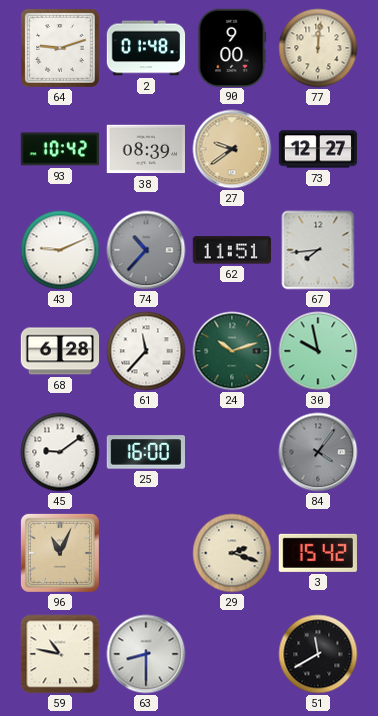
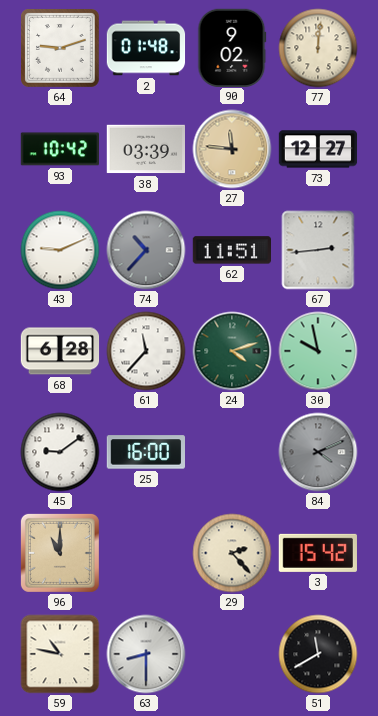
90: 9:00 -> 9:02
38: 08:39 -> 03:39
27: 9:39 -> 11:46
67: 7:44 -> 2:44
24: 10:12 -> 4:12
84: 4:06 -> 4:11
96: 11:04 -> 11:00
29: 2:18 -> 2:23
